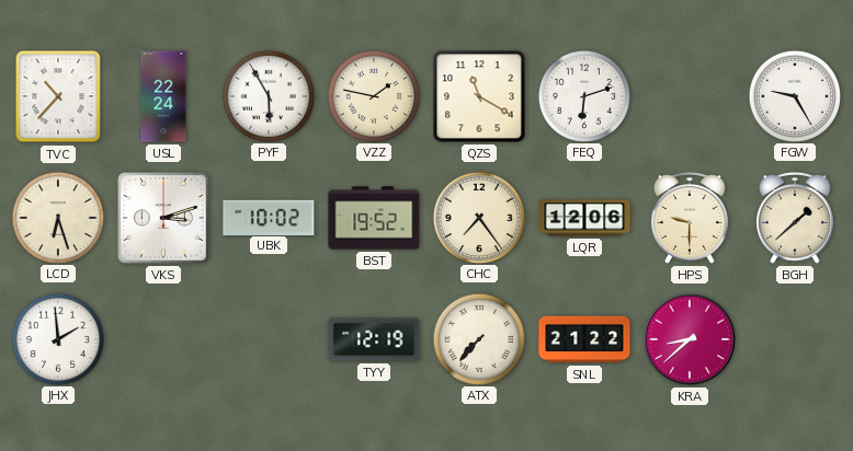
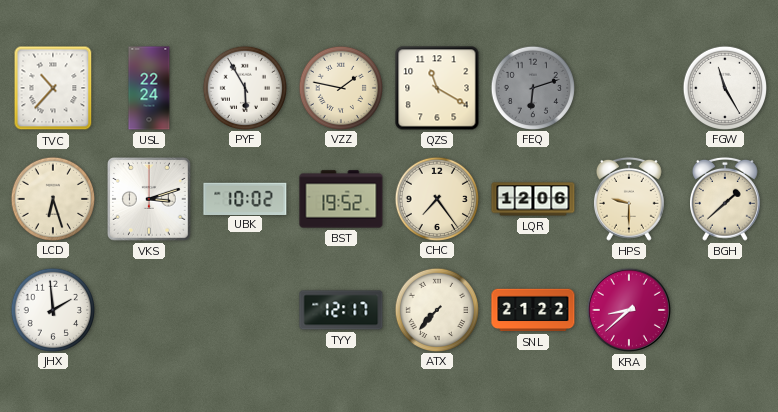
FEQ dial: white -> grey
FGW: 9:25 -> 11:25
TYY: 12:19 -> 12:17
